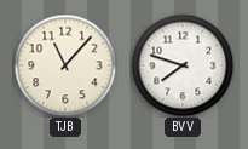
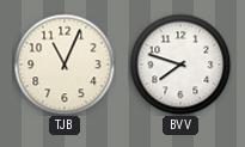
TJB: 11:07 -> 11:04
